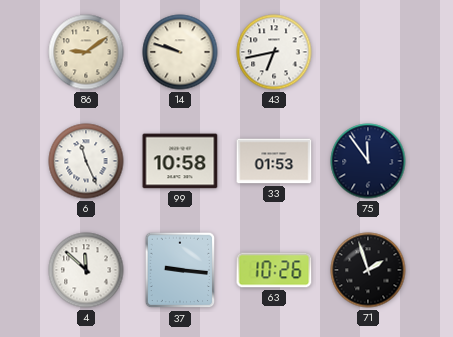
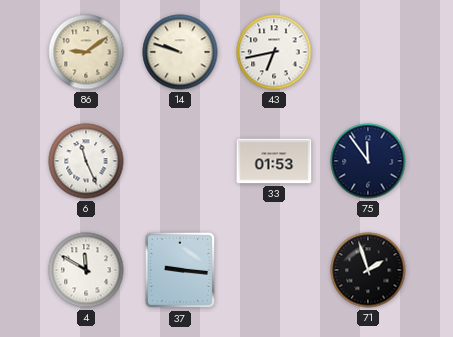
99: 10:58 -> none
4: 11:52 -> 11:50
63: 10:26 -> none
